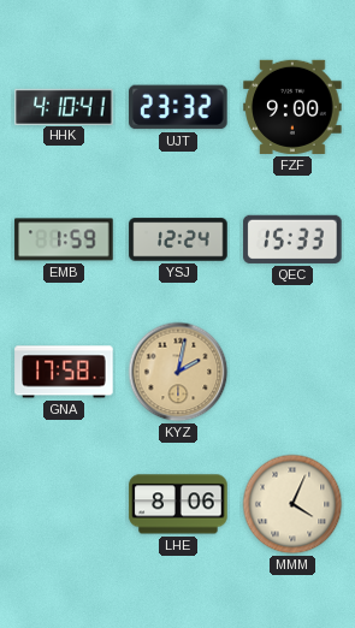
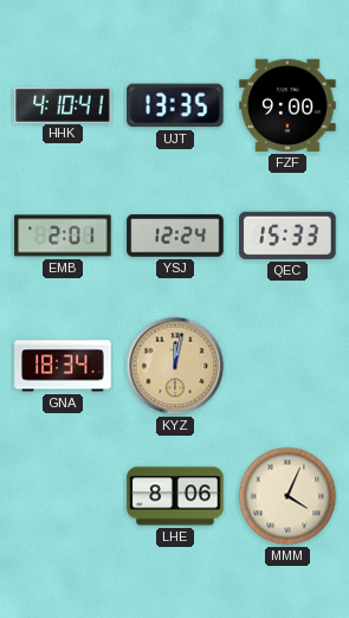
UJT: 23:32 -> 13:35
EMB: 1:59 -> 2:01
GNA: 17:58 -> 18:34
KYZ: 2:02 -> 12:02
